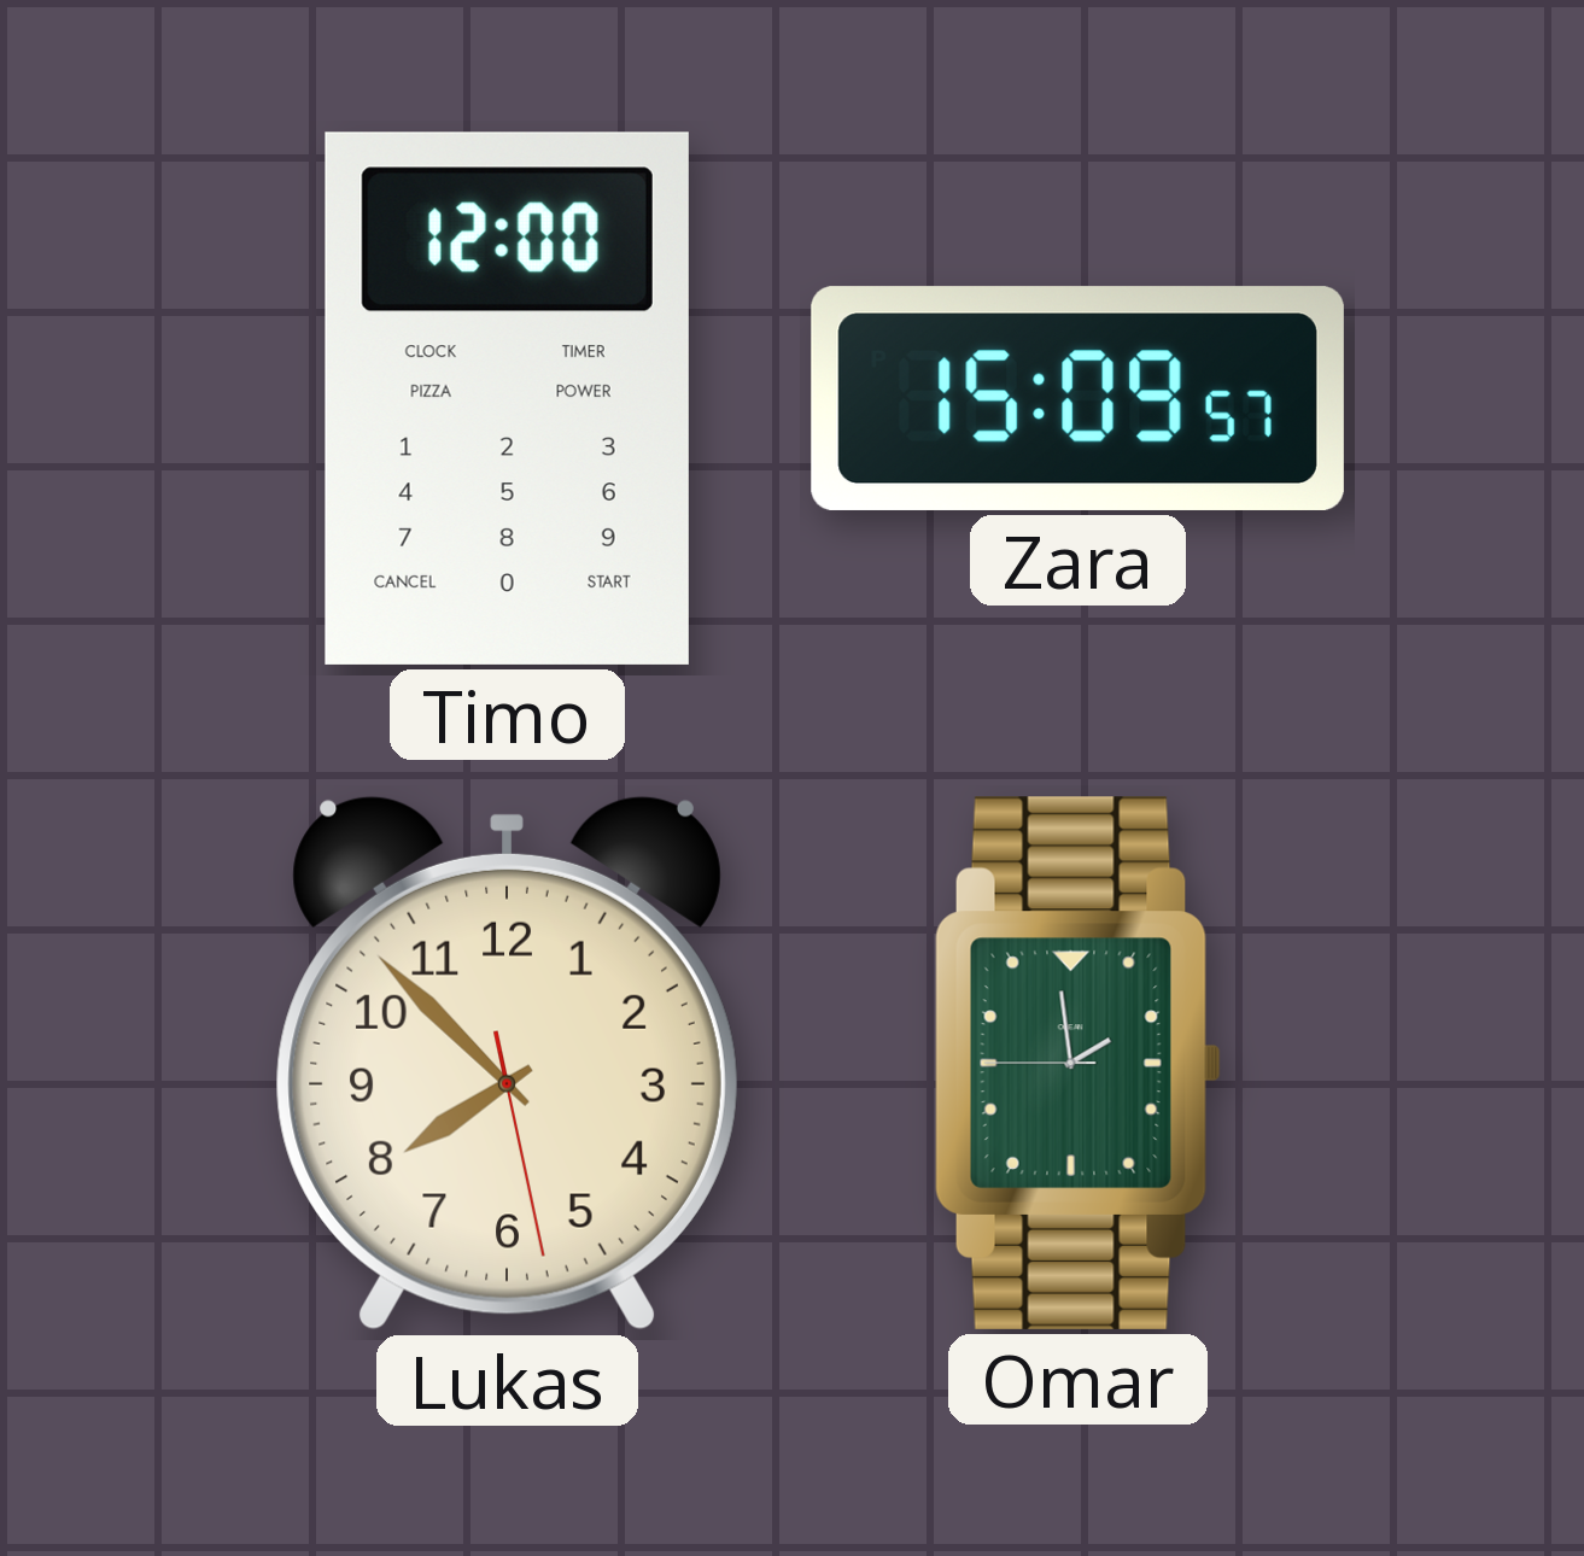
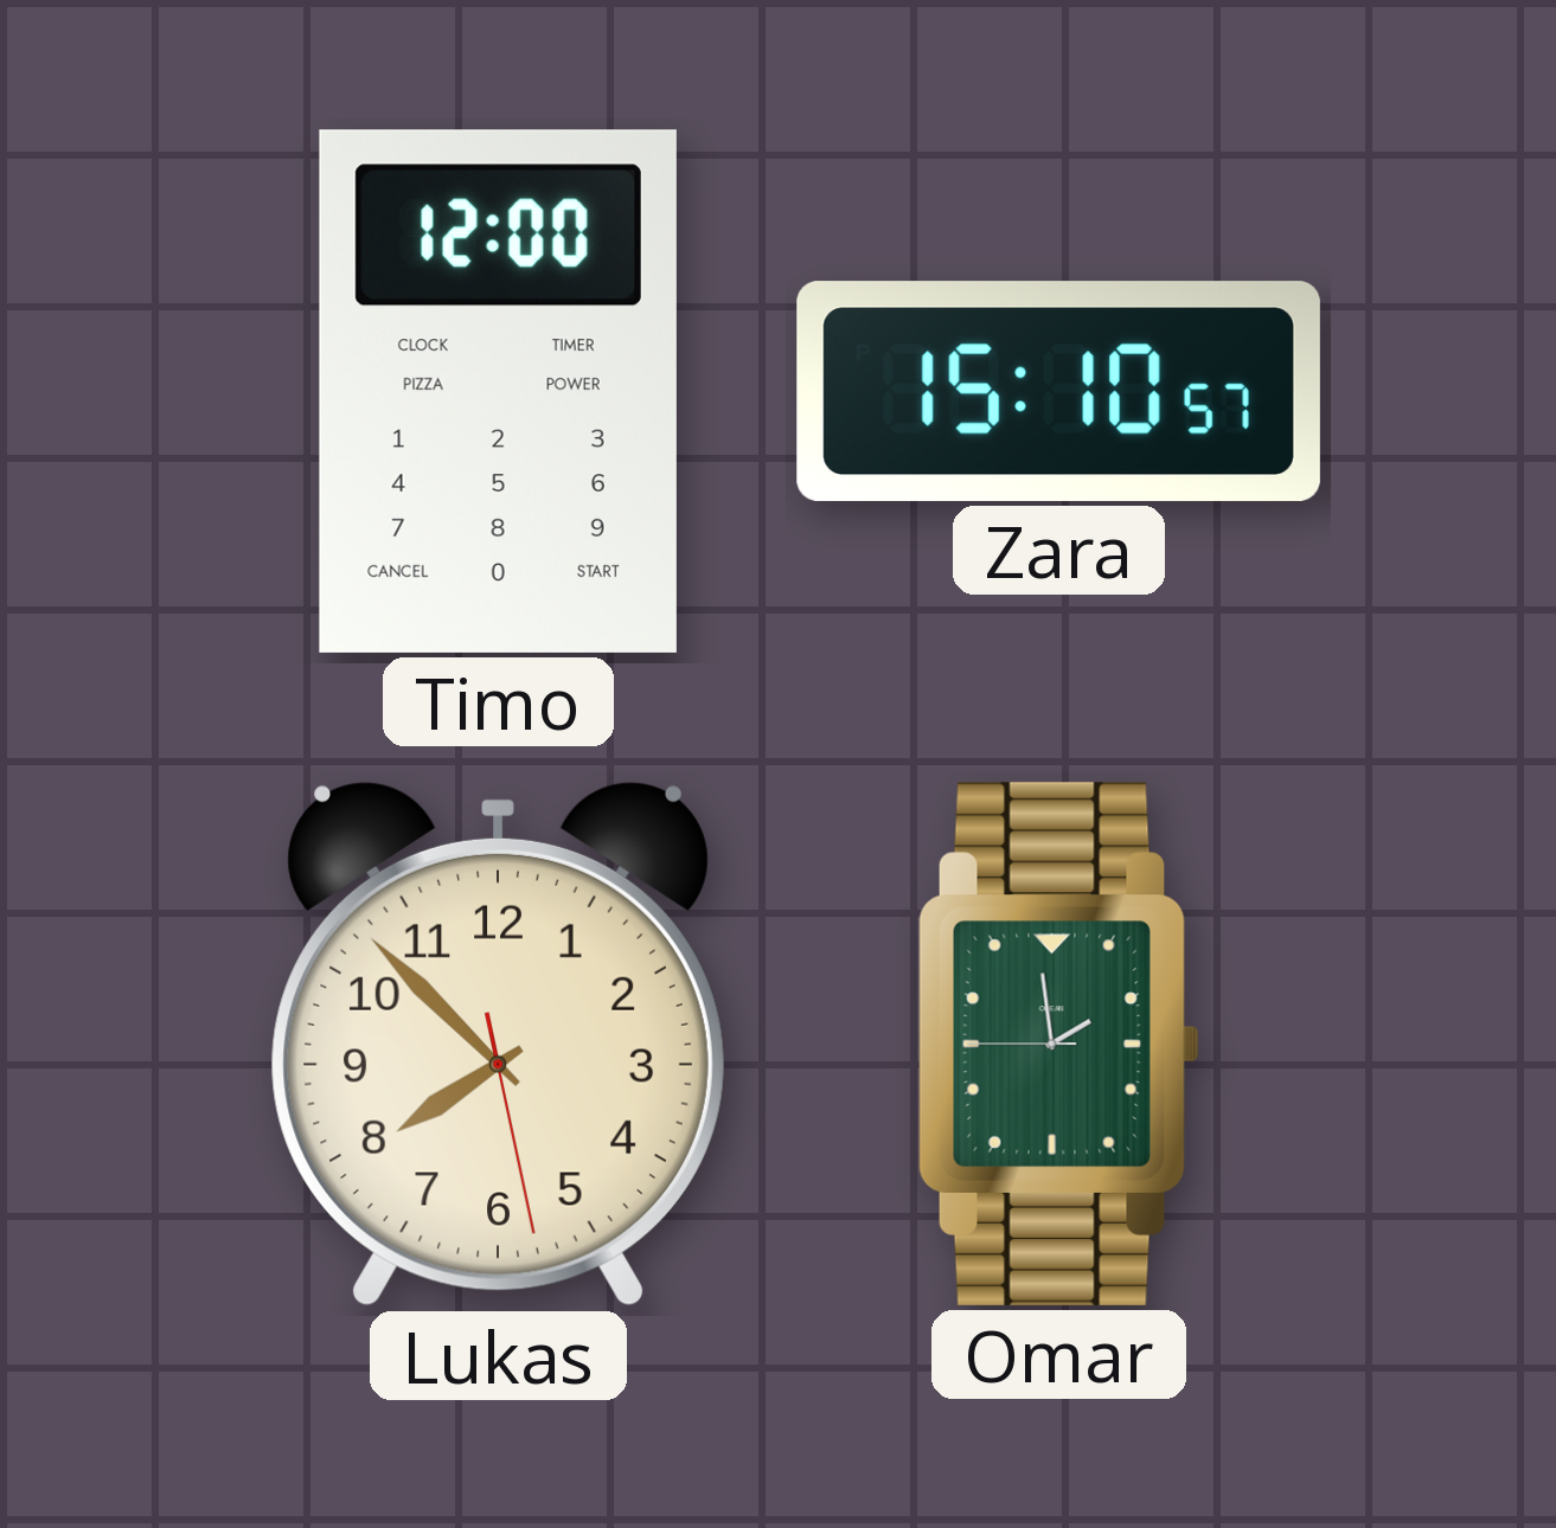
Zara: 15:09 -> 15:10
